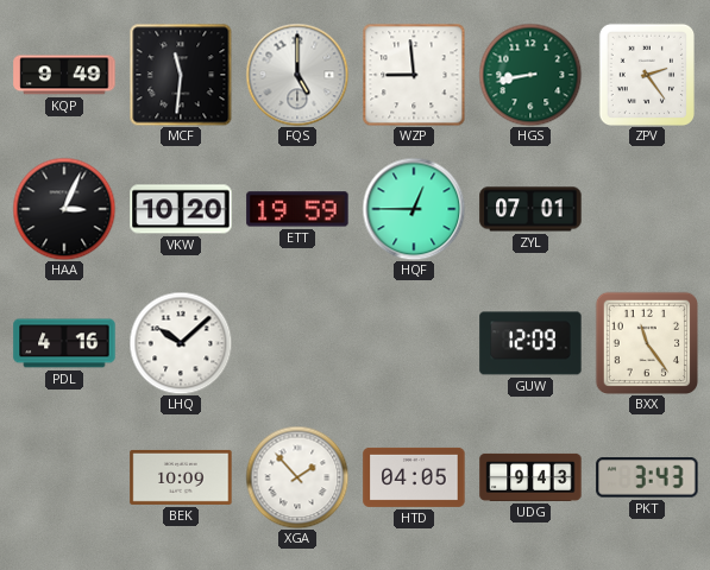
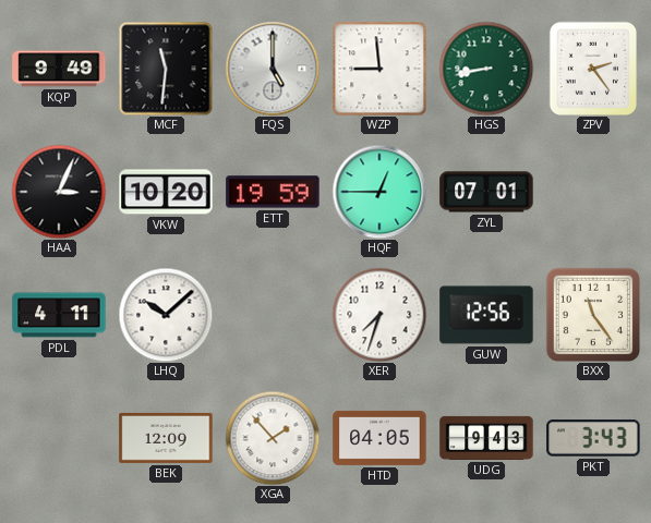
PDL: 4:16 -> 4:11
XER: none -> 7:33
GUW: 12:09 -> 12:56
BEK: 10:09 -> 12:09
